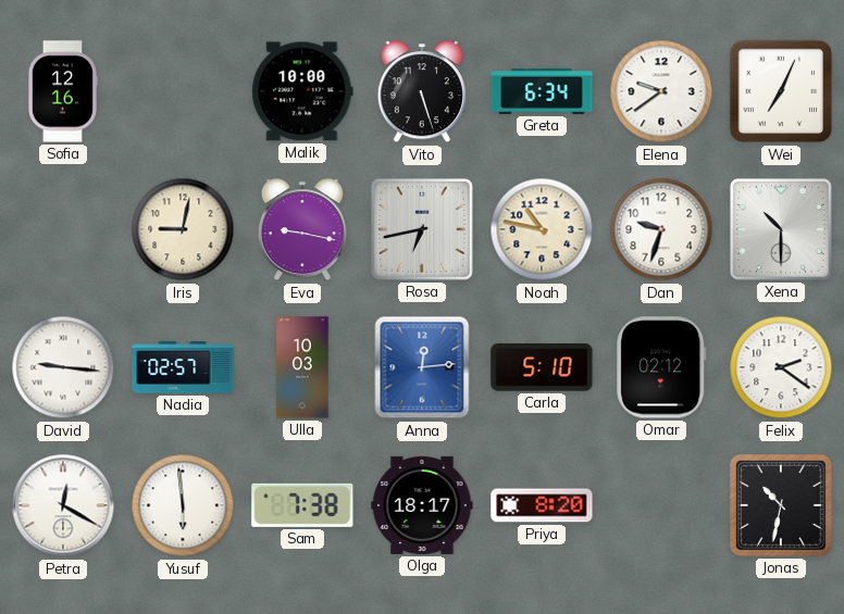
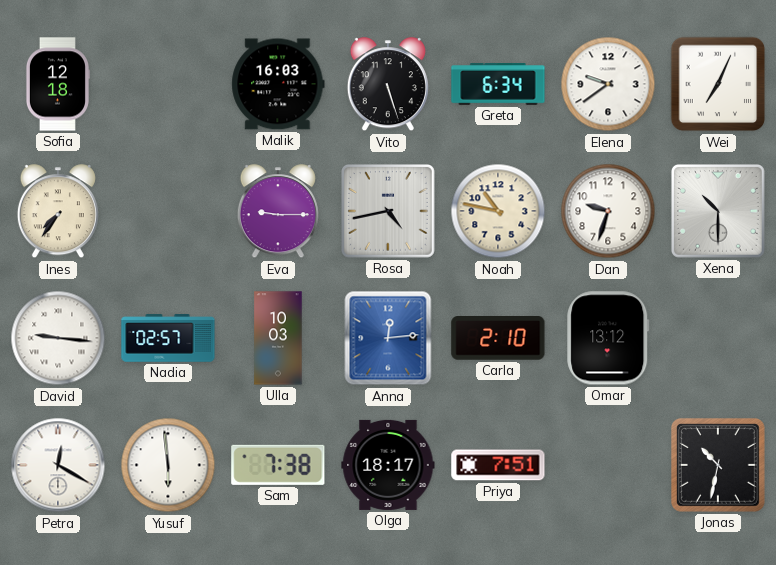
Sofia: 12:16 -> 12:18
Malik: 10:00 -> 16:03
Ines: none -> 7:36
Iris: 9:02 -> none
Eva: 9:17 -> 9:15
Rosa: 6:43 -> 4:43
Carla: 5:10 -> 2:10
Omar: 02:12 -> 13:12
Felix: 2:21 -> none
Priya: 8:20 -> 7:51
